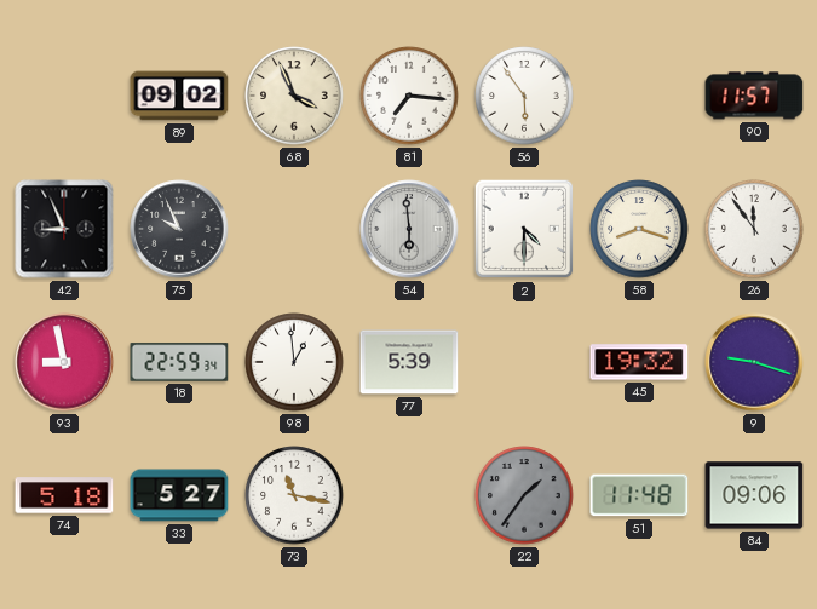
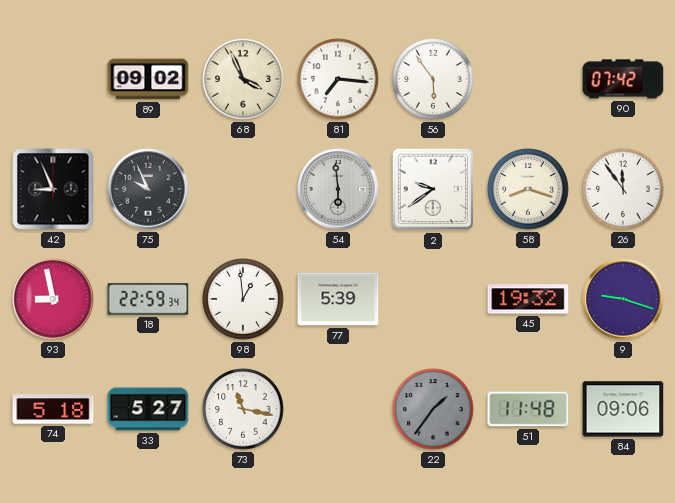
90: 11:57 -> 07:42
2: 4:30 -> 9:39
